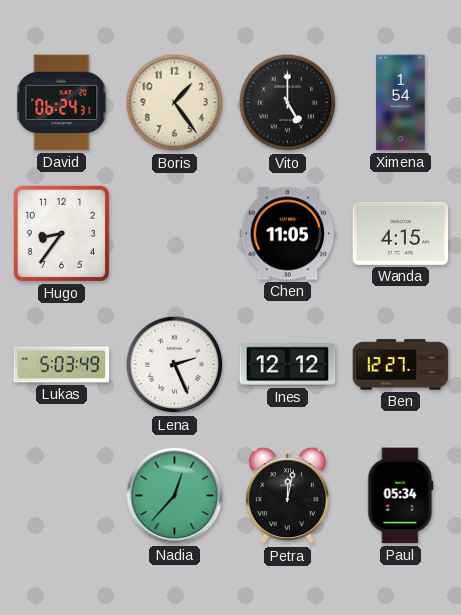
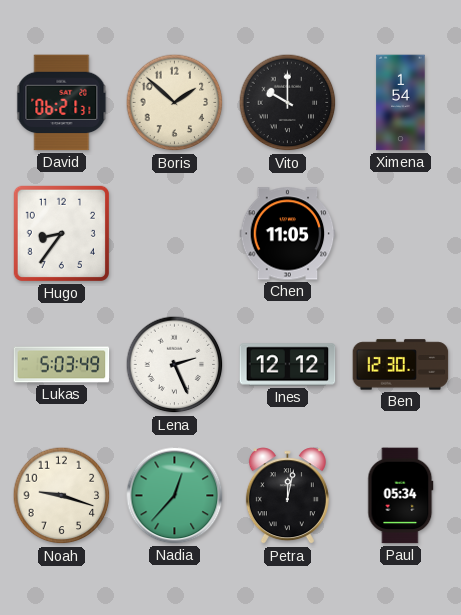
David: 06:24 -> 06:21
Boris: 1:24 -> 1:52
Vito: 5:00 -> 10:00
Wanda: 4:15 -> none
Ben: 12:27 -> 12:30
Noah: none -> 9:18
